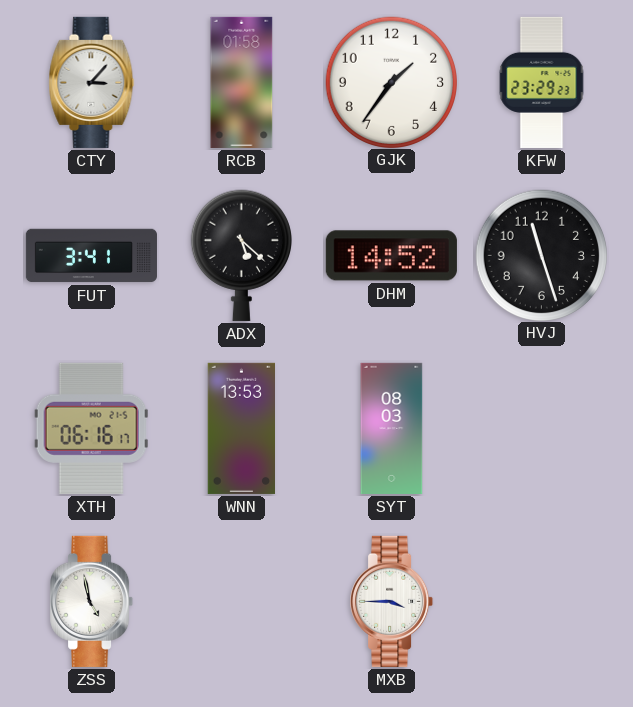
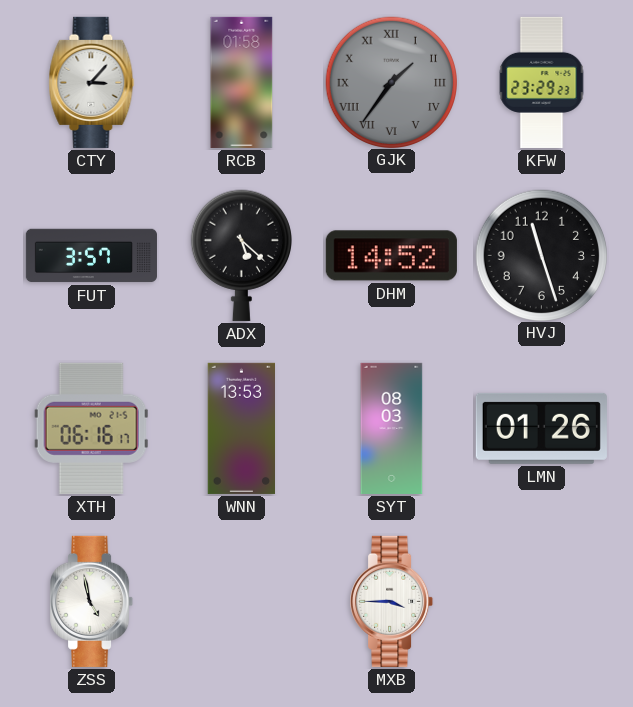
GJK dial: white -> grey
GJK numerals: Arabic -> Roman
FUT: 3:41 -> 3:57
LMN: none -> 01:26
